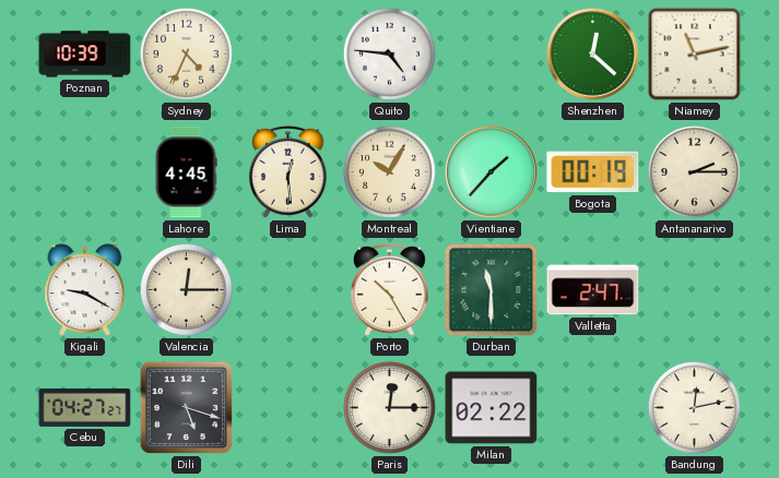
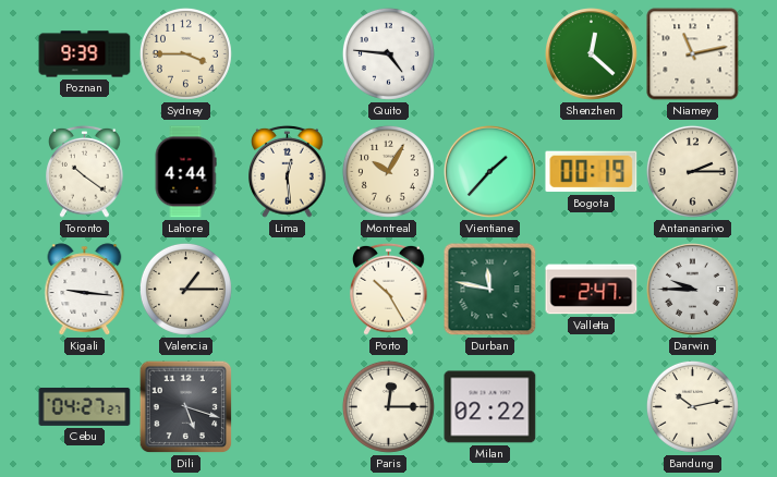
Poznan: 10:39 -> 9:39
Sydney: 4:34 -> 3:45
Toronto: none -> 10:21
Lahore: 4:45 -> 4:44
Kigali: 9:20 -> 9:16
Valencia: 12:15 -> 1:15
Durban: 11:30 -> 11:47
Darwin: none -> 9:45
Bandung: 12:13 -> 10:13
